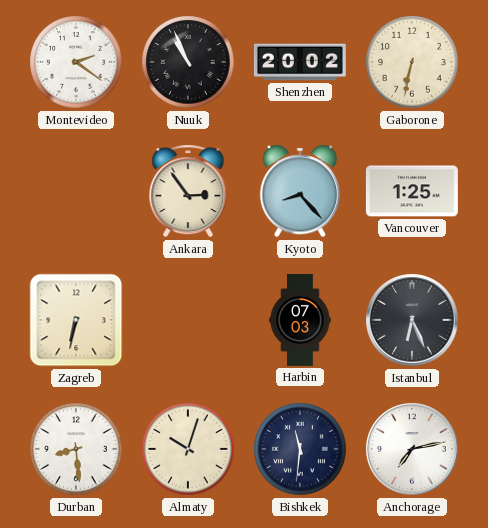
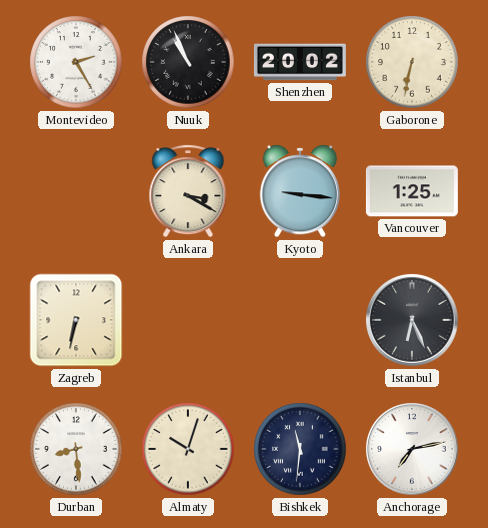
Montevideo: 2:21 -> 2:25
Ankara: 2:54 -> 3:20
Kyoto: 8:23 -> 9:16
Harbin: 07:03 -> none
